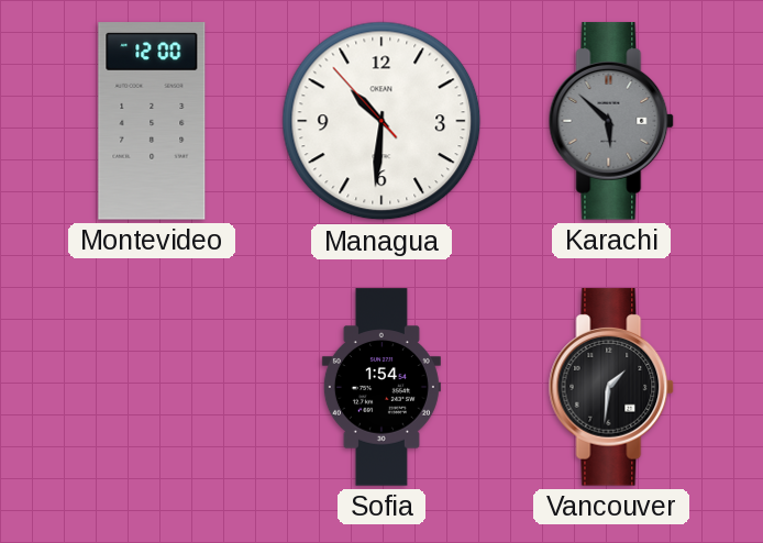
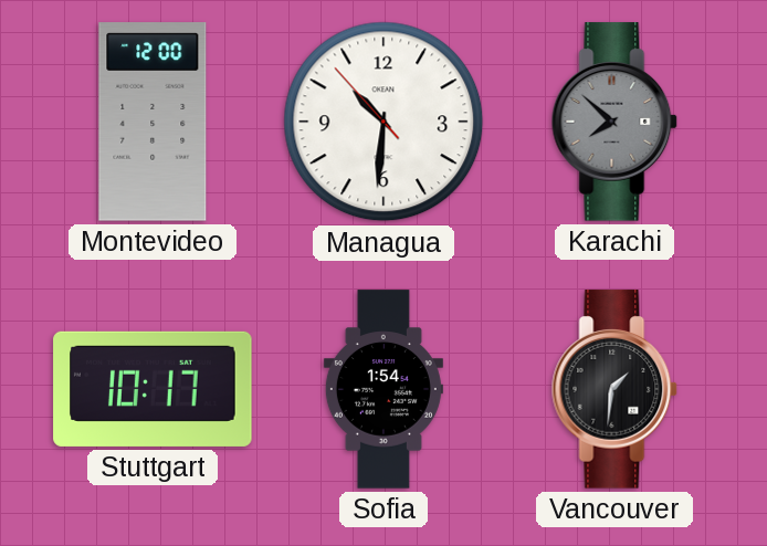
Karachi: 5:52 -> 7:52
Stuttgart: none -> 10:17
